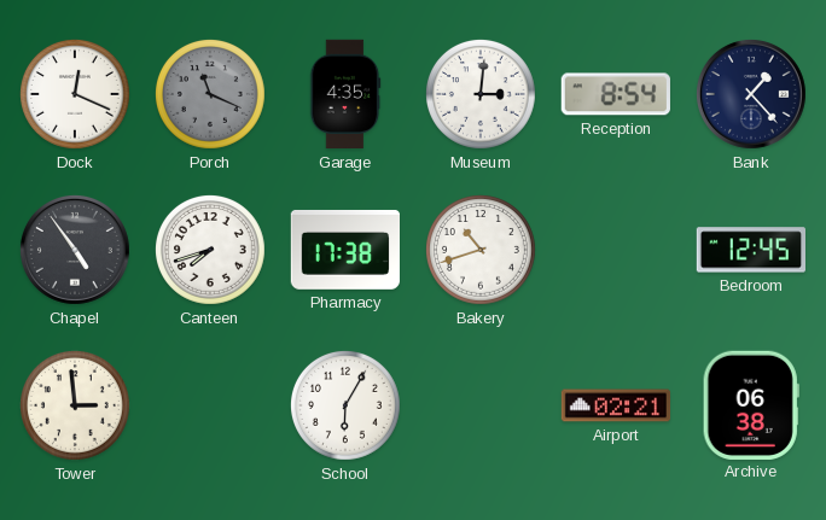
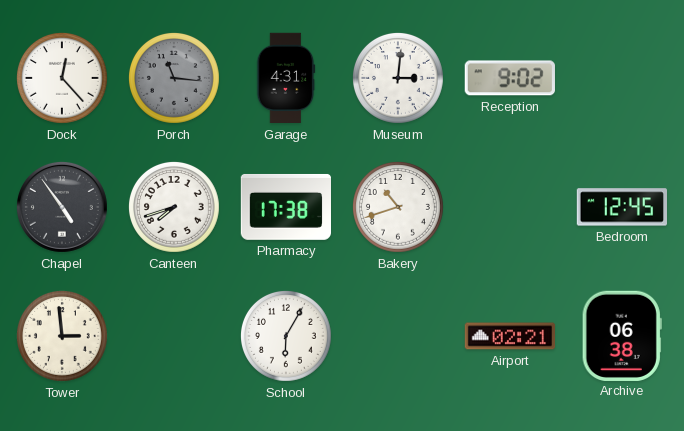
Dock: 12:19 -> 12:23
Porch: 11:19 -> 11:16
Garage: 4:35 -> 4:31
Reception: 8:54 -> 9:02
Bank: 1:23 -> none
